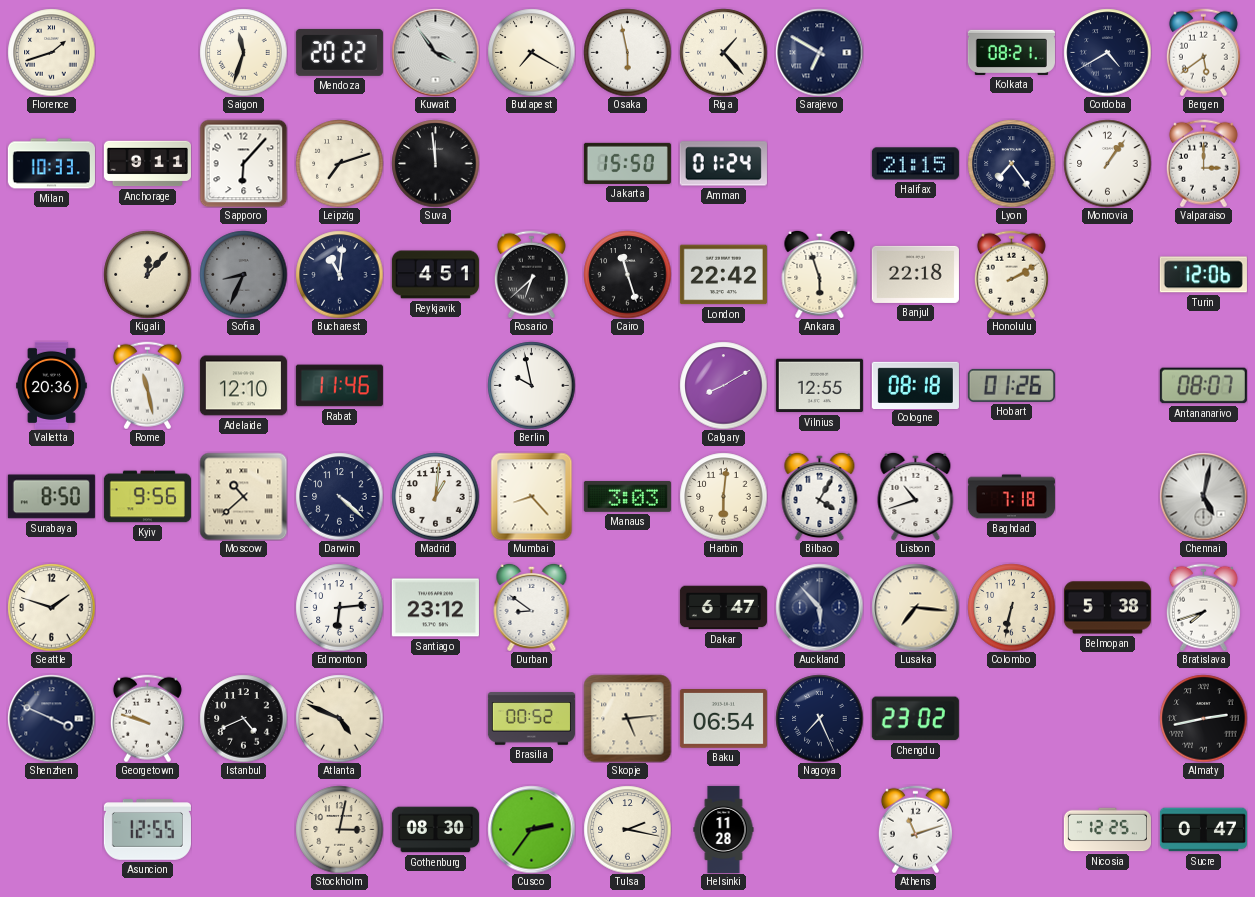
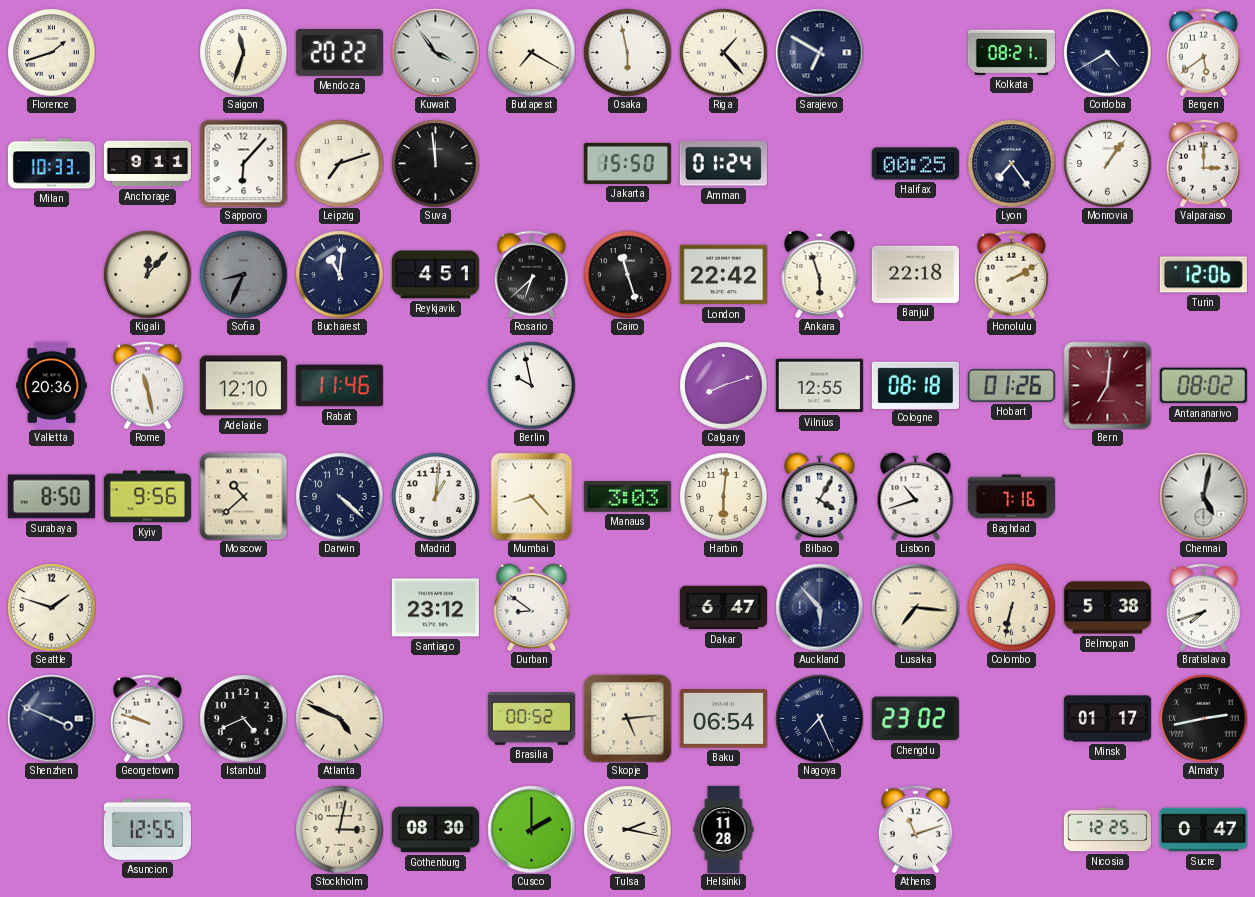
Halifax: 21:15 -> 00:25
Calgary: 8:10 -> 8:12
Bern: none -> 7:01
Antananarivo: 08:07 -> 08:02
Baghdad: 7:18 -> 7:16
Edmonton: 6:14 -> none
Minsk: none -> 01:17
Cusco: 2:36 -> 2:00
